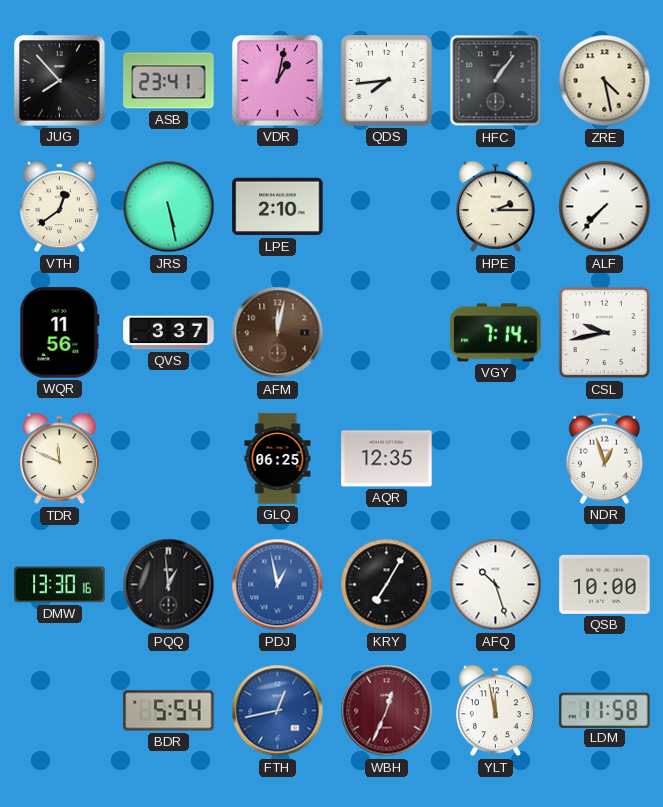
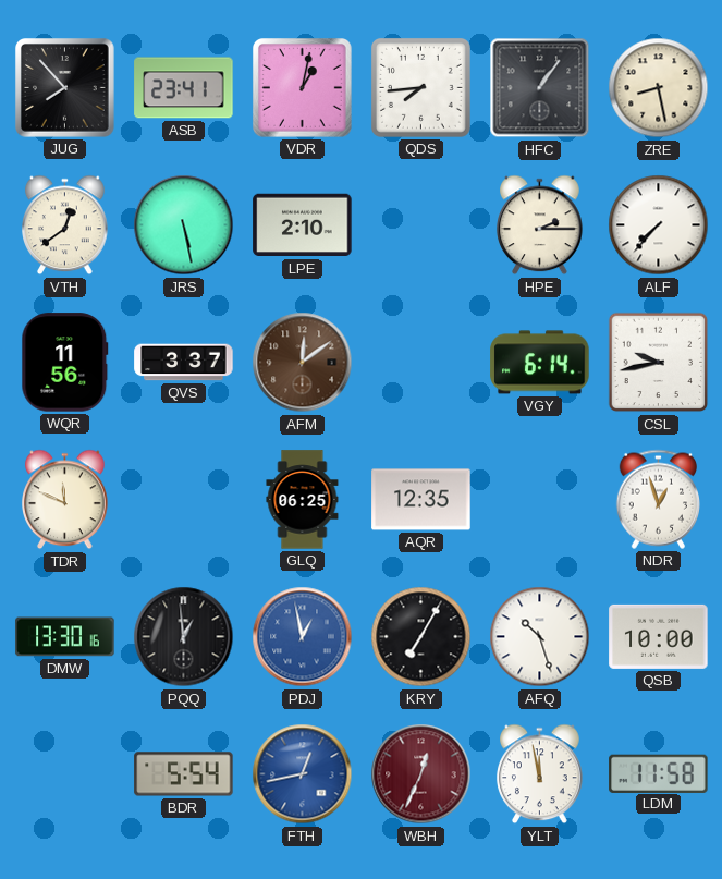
ZRE: 4:28 -> 8:28
AFM: 12:02 -> 12:09
VGY: 7:14 -> 6:14
